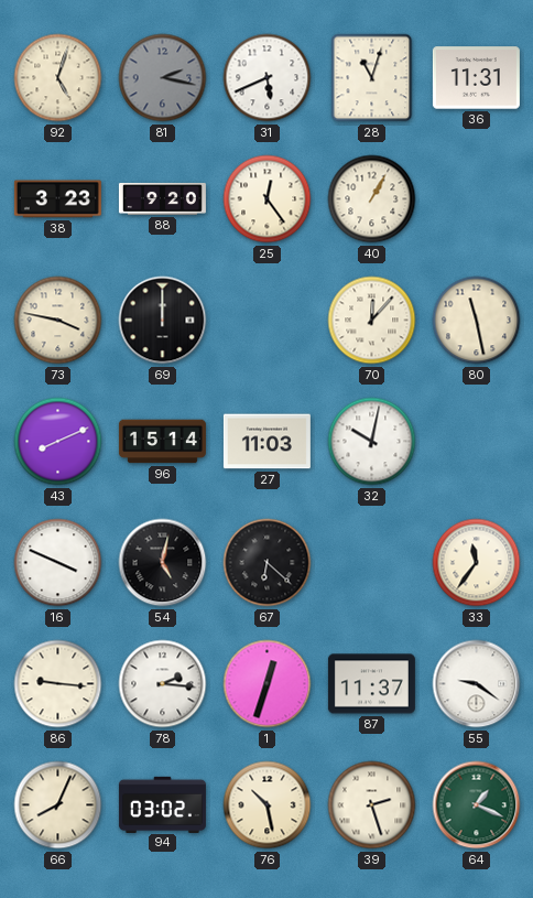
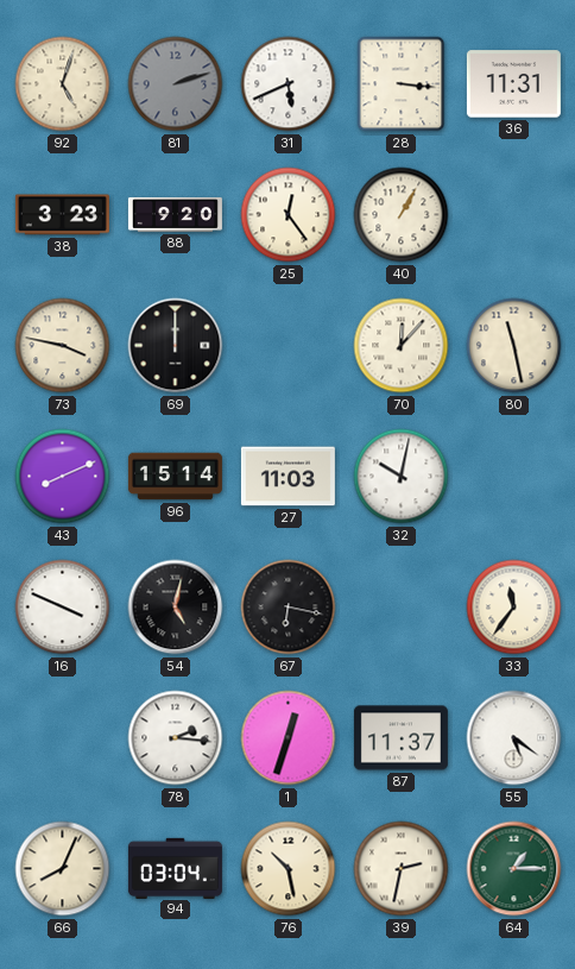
81: 2:17 -> 2:12
28: 11:03 -> 3:16
67: 6:22 -> 6:17
86: 9:16 -> none
55: 9:21 -> 5:21
94: 03:02 -> 03:04
39: 2:27 -> 2:32
64: 1:19 -> 1:15
